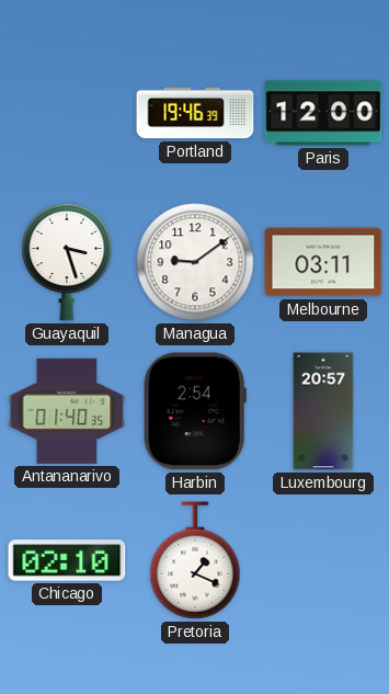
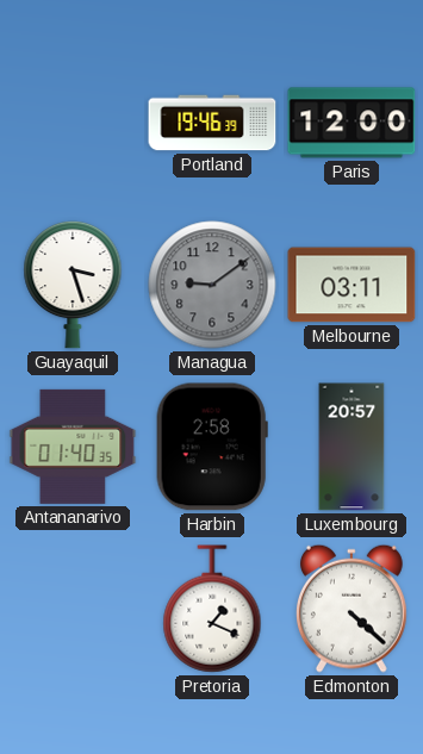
Managua dial: white -> grey
Harbin: 2:54 -> 2:58
Chicago: 02:10 -> none
Edmonton: none -> 4:22
